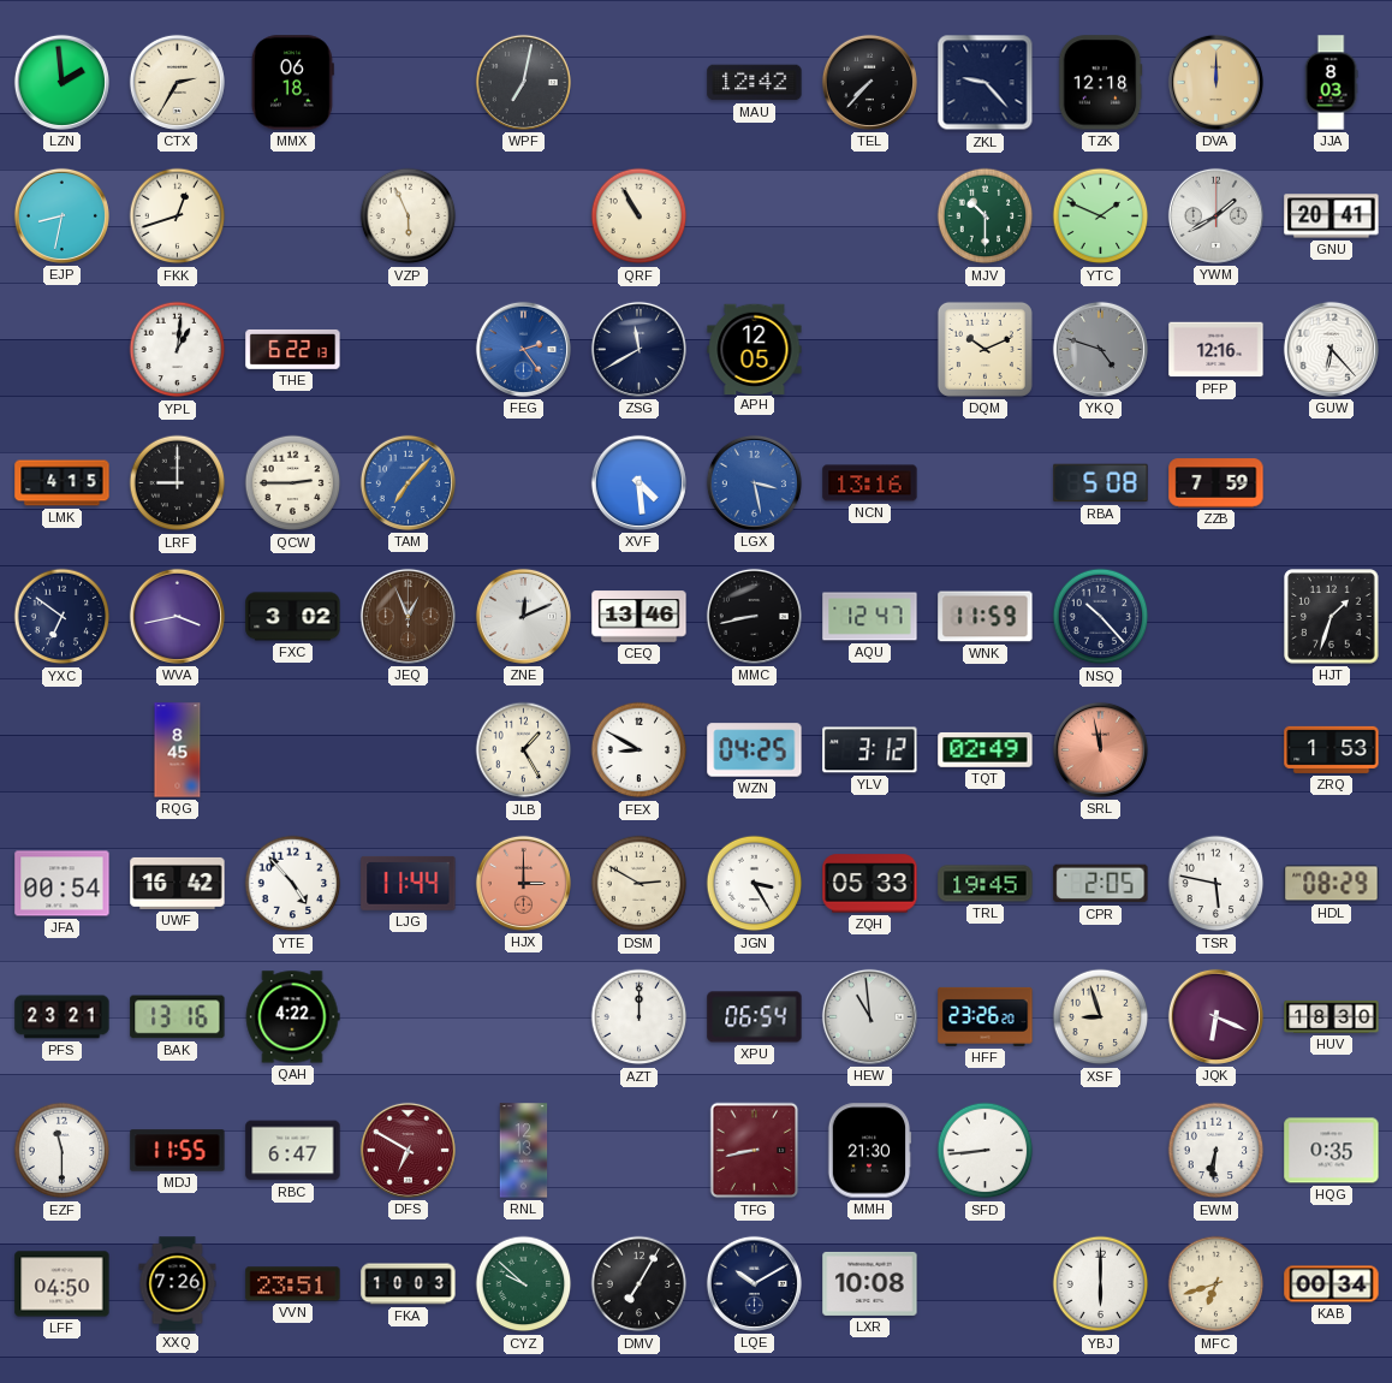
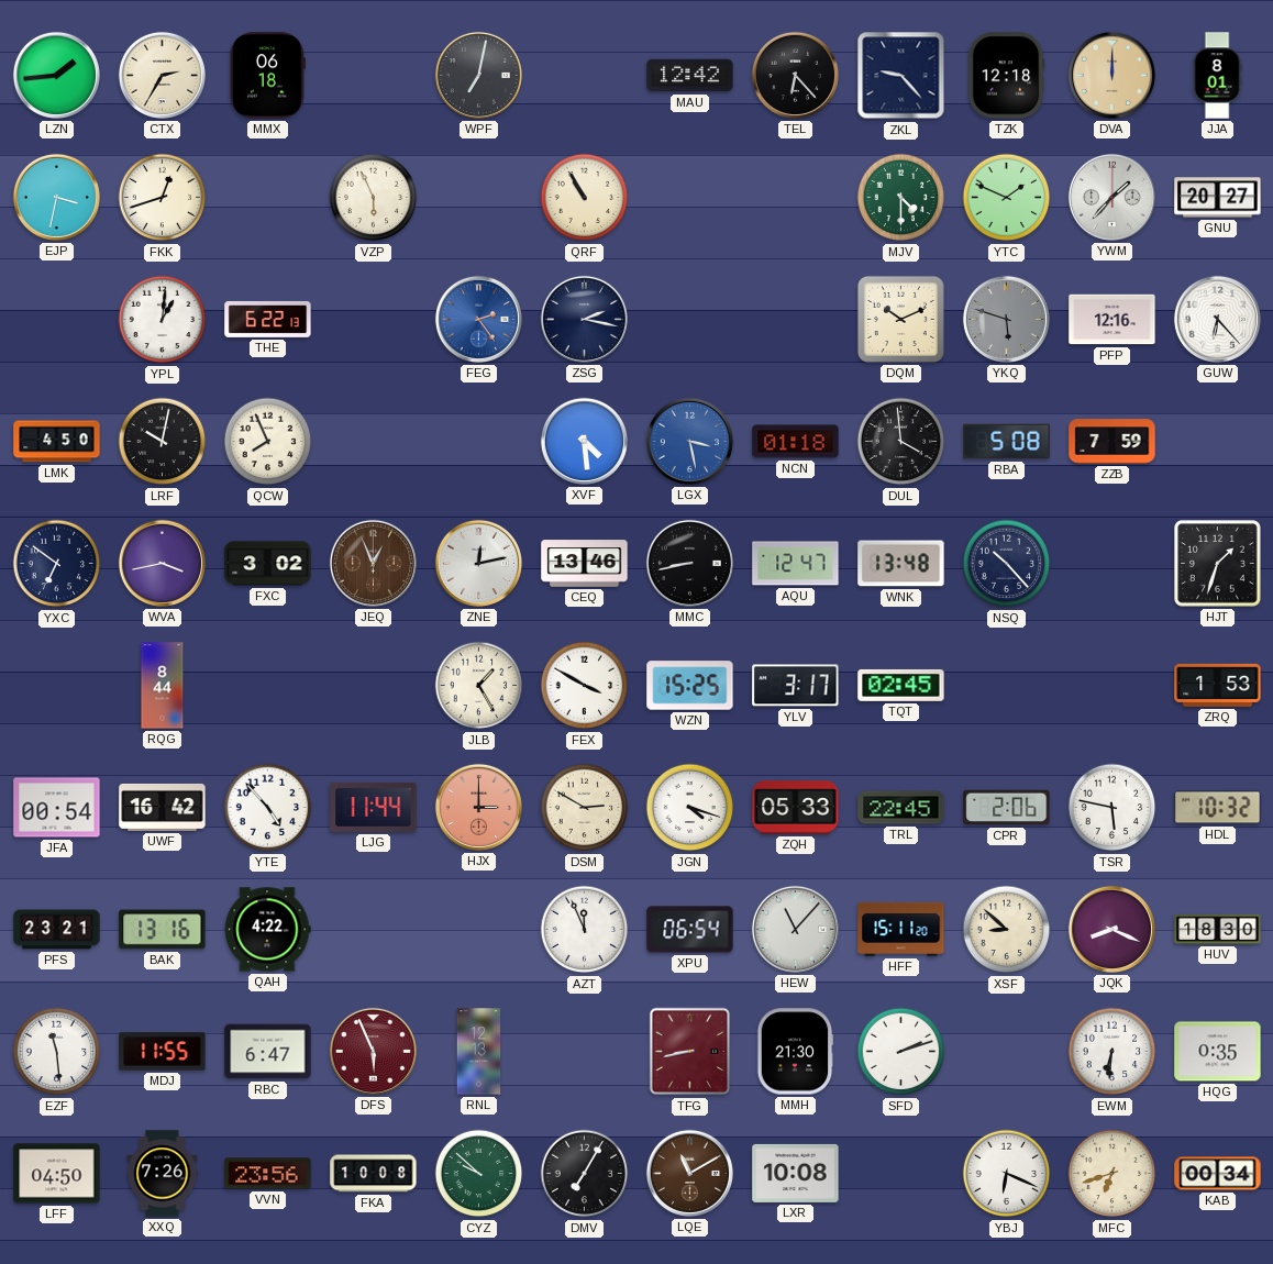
LZN: 1:59 -> 1:44
TEL: 7:37 -> 6:23
JJA: 8:03 -> 8:01
EJP: 8:32 -> 3:32
MJV: 10:30 -> 4:30
YWM: 1:40 -> 1:37
GNU: 20:41 -> 20:27
ZSG: 11:40 -> 2:17
APH: 12:05 -> none
YKQ: 4:48 -> 5:48
LMK: 4:15 -> 4:50
LRF: 9:00 -> 10:02
QCW: 2:45 -> 7:56
TAM: 7:07 -> none
NCN: 13:16 -> 01:18
DUL: none -> 3:59
ZNE: 12:11 -> 12:13
WNK: 11:59 -> 13:48
RQG: 8:45 -> 8:44
FEX: 8:50 -> 3:50
WZN: 04:25 -> 15:25
YLV: 3:12 -> 3:17
TQT: 02:49 -> 02:45
SRL: 11:58 -> none
JGN: 3:25 -> 4:18
TRL: 19:45 -> 22:45
CPR: 2:05 -> 2:06
HDL: 08:29 -> 10:32
AZT: 12:00 -> 11:56
HEW: 10:59 -> 11:07
HFF: 23:26 -> 15:11
XSF: 8:57 -> 8:52
JQK: 6:19 -> 8:19
EZF: 11:30 -> 11:29
DFS: 6:50 -> 5:56
SFD: 8:44 -> 2:12
VVN: 23:51 -> 23:56
FKA: 10:03 -> 10:08
LQE: 10:10 -> 11:10
LQE dial: navy -> brown
YBJ: 6:00 -> 6:19
